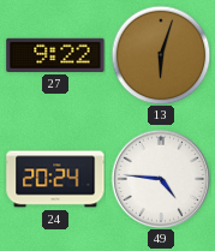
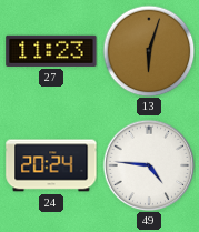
27: 9:22 -> 11:23
